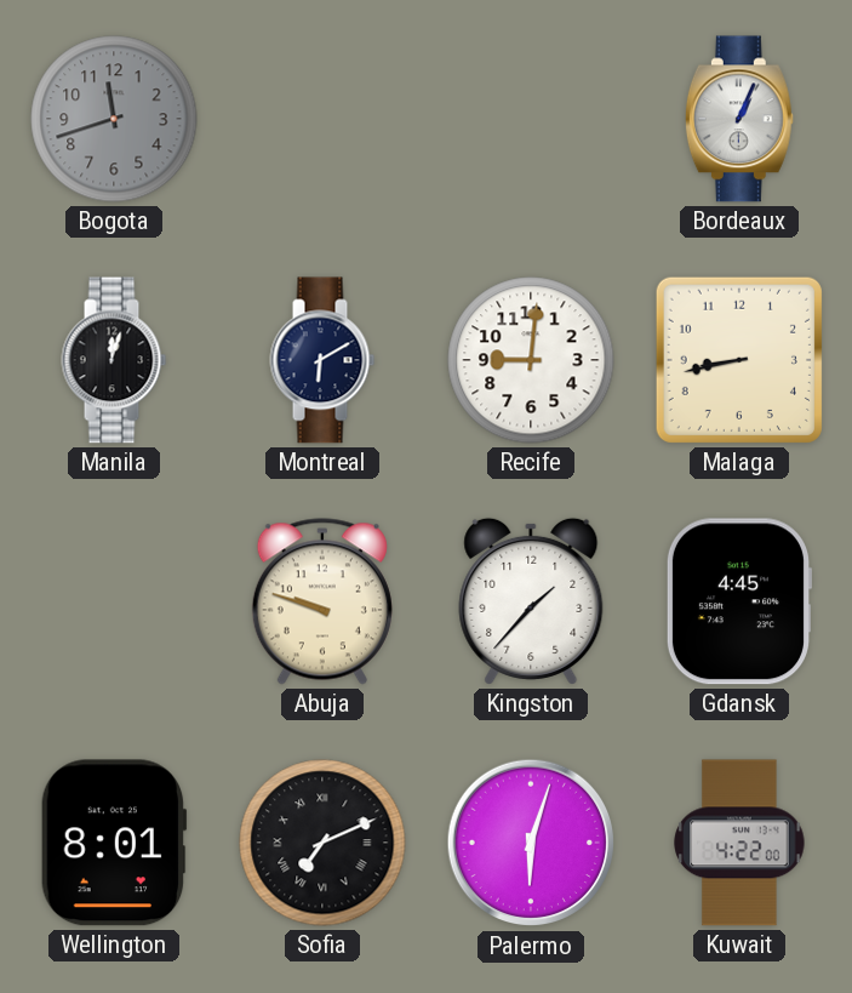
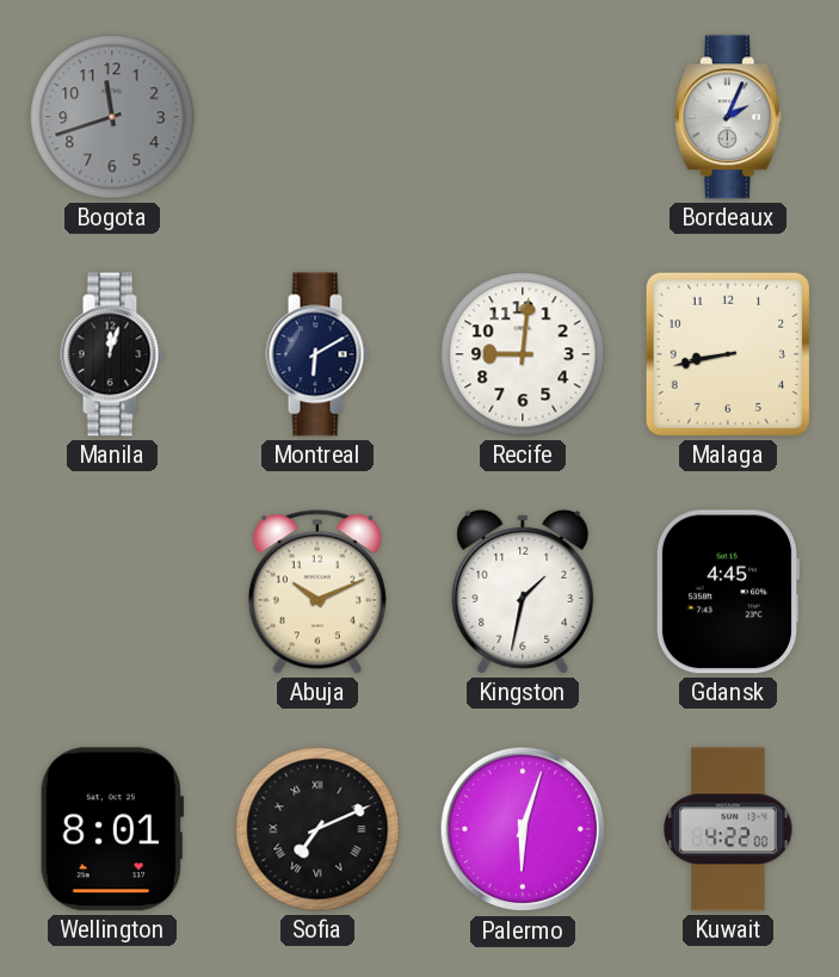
Bordeaux: 1:04 -> 2:04
Abuja: 9:48 -> 10:11
Kingston: 1:37 -> 1:32
